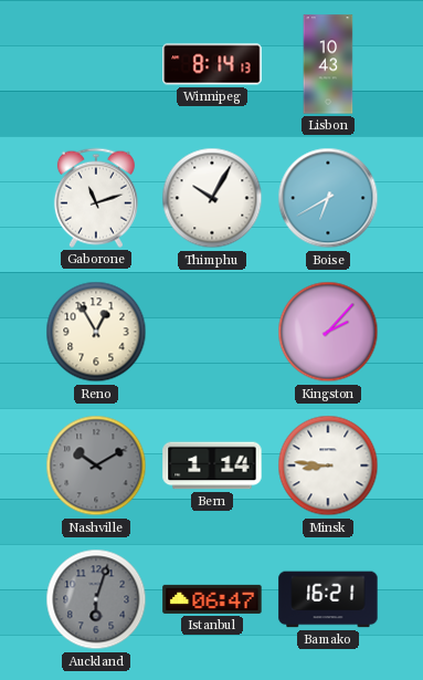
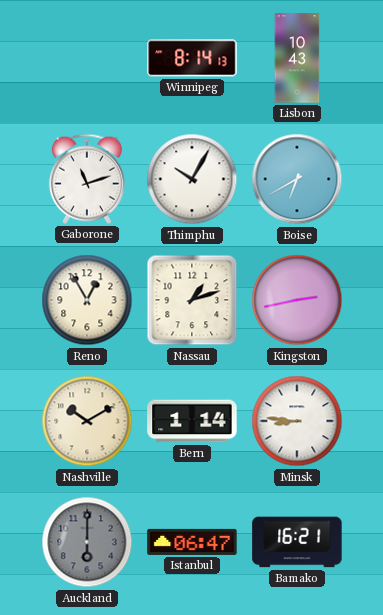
Nassau: none -> 1:12
Kingston: 2:07 -> 2:43
Nashville dial: grey -> cream
Auckland: 6:03 -> 6:00
